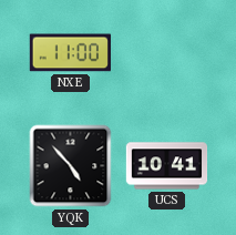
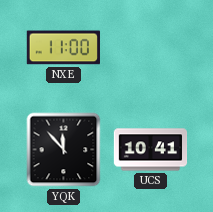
YQK: 4:53 -> 11:53
